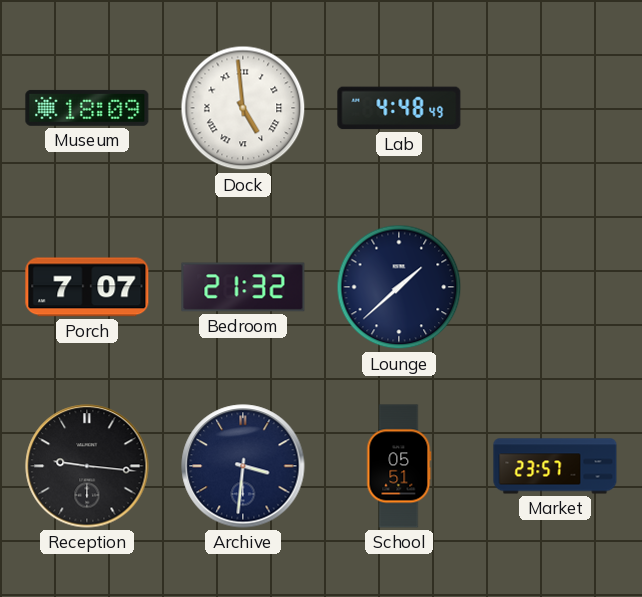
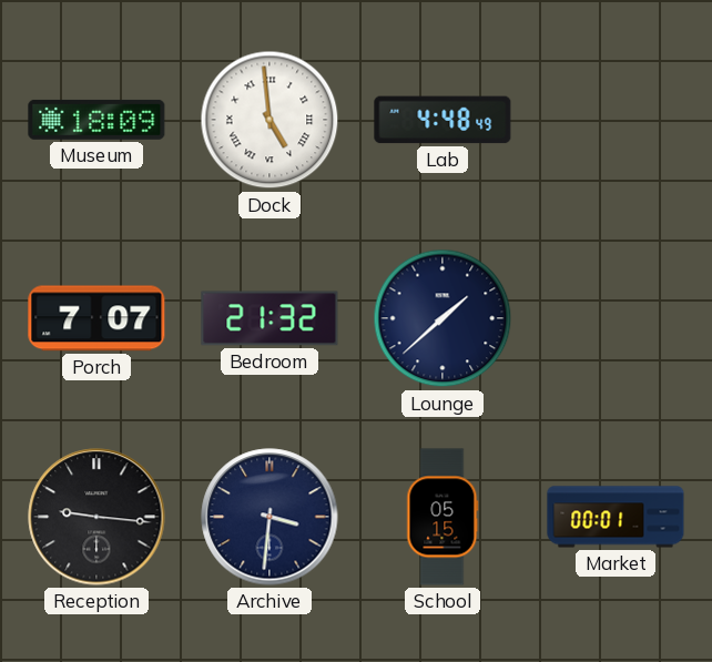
School: 05:51 -> 05:15
Market: 23:57 -> 00:01
